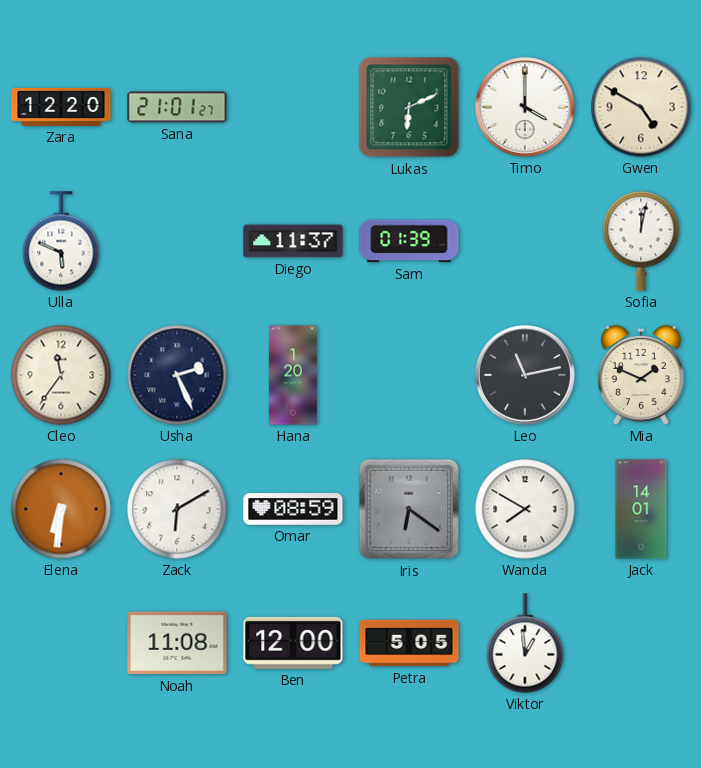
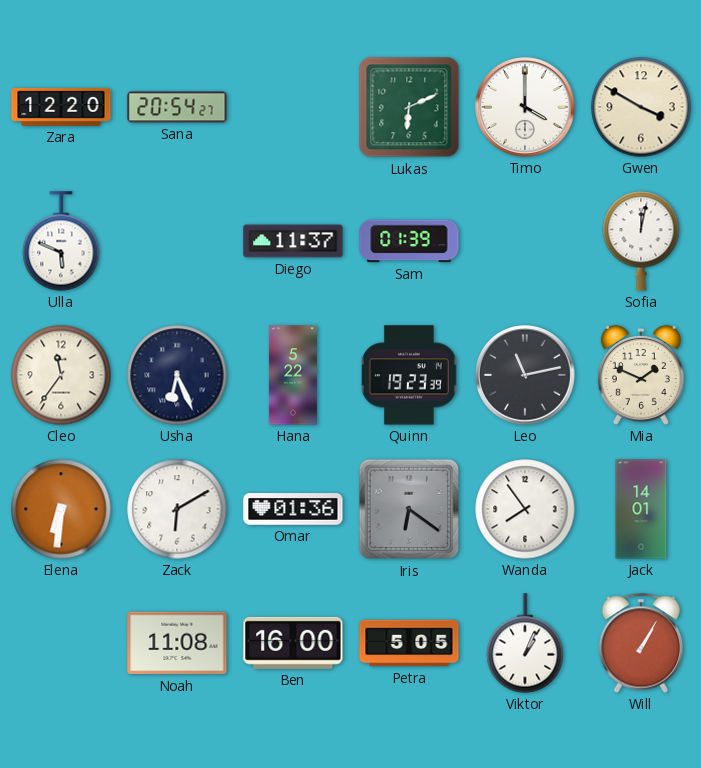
Sana: 21:01 -> 20:54
Gwen: 4:50 -> 3:50
Usha: 2:26 -> 6:26
Hana: 1:20 -> 5:22
Quinn: none -> 19:23
Omar: 08:59 -> 01:36
Wanda: 7:50 -> 7:54
Ben: 12:00 -> 16:00
Viktor: 12:59 -> 1:04
Will: none -> 1:05
